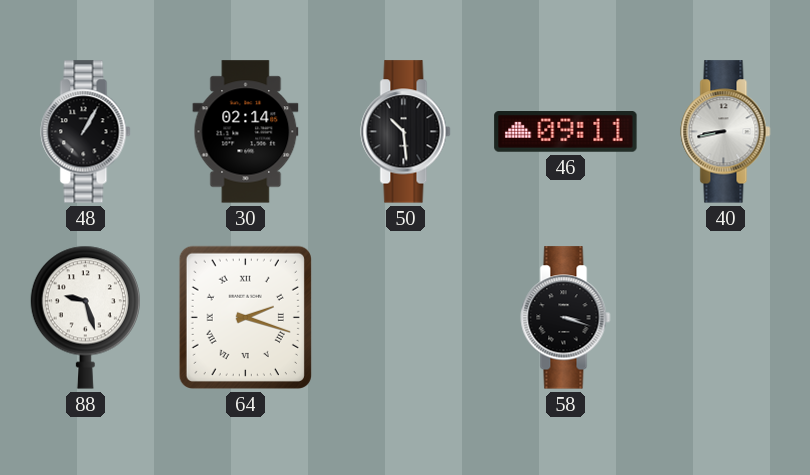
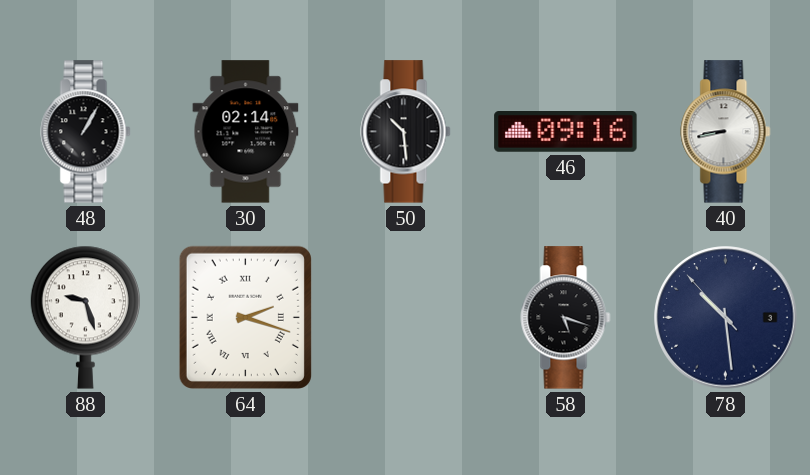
46: 09:11 -> 09:16
58: 3:18 -> 5:18
78: none -> 10:28
